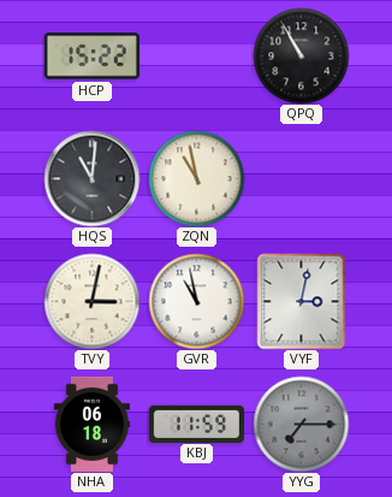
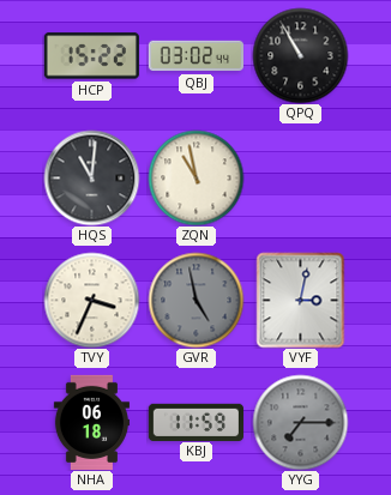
QBJ: none -> 03:02
TVY: 3:02 -> 3:34
GVR: 10:58 -> 4:58
GVR dial: white -> grey
